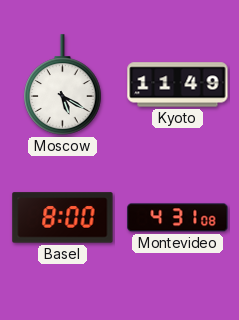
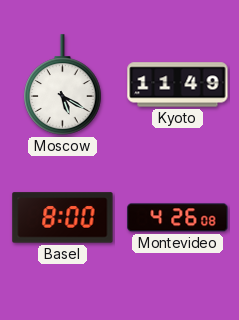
Montevideo: 4:31 -> 4:26
